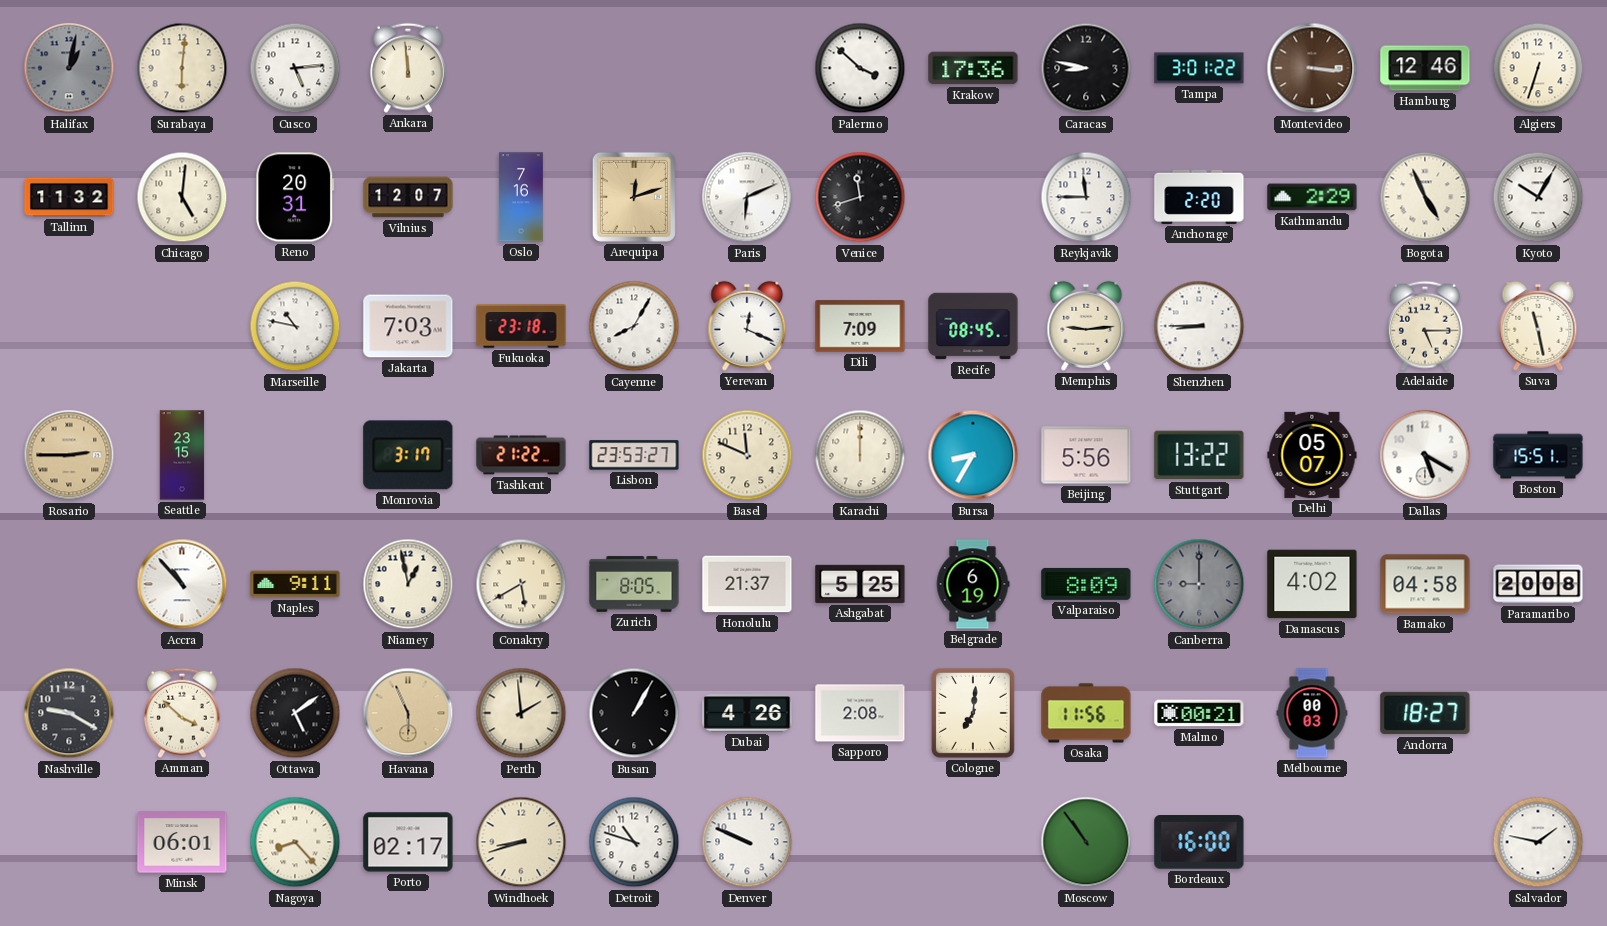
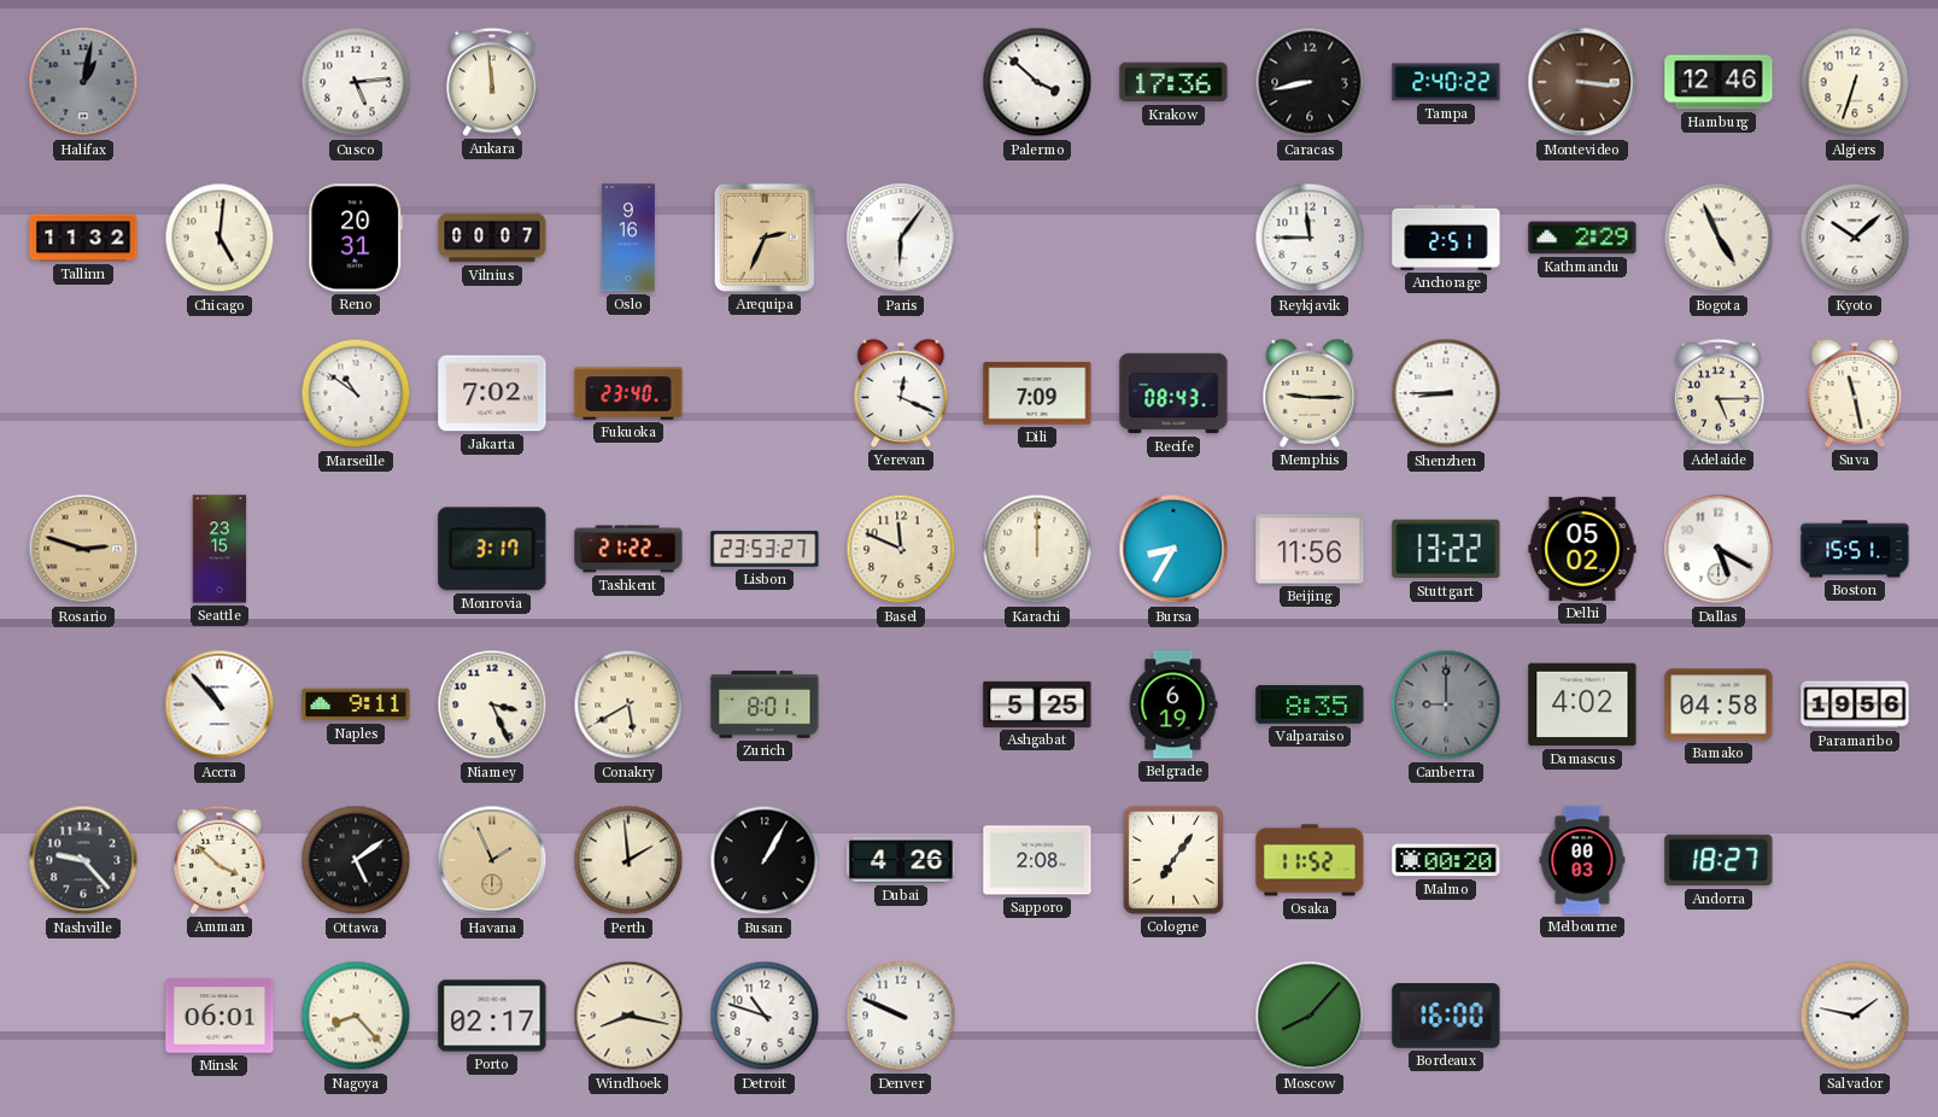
Surabaya: 6:01 -> none
Caracas: 8:47 -> 8:43
Tampa: 3:01 -> 2:40
Vilnius: 12:07 -> 00:07
Oslo: 7:16 -> 9:16
Arequipa: 12:12 -> 2:34
Paris: 6:11 -> 6:06
Venice: 11:42 -> none
Anchorage: 2:20 -> 2:51
Kyoto: 10:05 -> 10:08
Marseille: 10:47 -> 10:51
Jakarta: 7:03 -> 7:02
Fukuoka: 23:18 -> 23:40
Cayenne: 8:05 -> none
Recife: 08:45 -> 08:43
Memphis: 9:14 -> 9:15
Rosario: 2:45 -> 2:48
Beijing: 5:56 -> 11:56
Delhi: 05:07 -> 05:02
Niamey: 12:58 -> 3:26
Zurich: 8:05 -> 8:01
Honolulu: 21:37 -> none
Valparaiso: 8:09 -> 8:35
Paramaribo: 20:08 -> 19:56
Nashville: 9:20 -> 9:23
Havana: 5:56 -> 1:56
Cologne: 7:01 -> 7:06
Osaka: 11:56 -> 11:52
Malmo: 00:21 -> 00:20
Windhoek: 8:42 -> 8:17
Moscow: 10:54 -> 8:07
